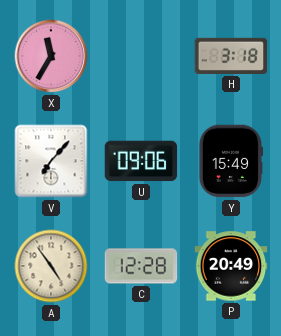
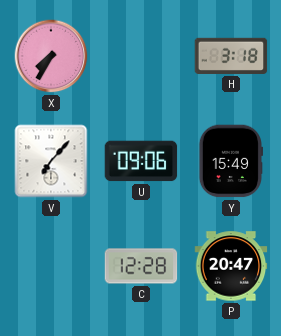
X: 11:35 -> 7:35
A: 4:54 -> none
P: 20:49 -> 20:47
